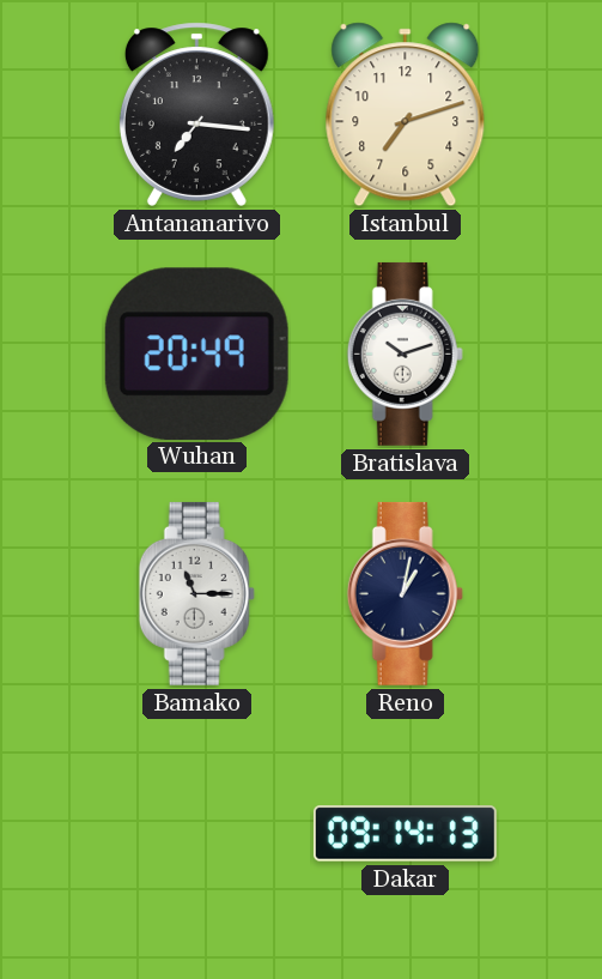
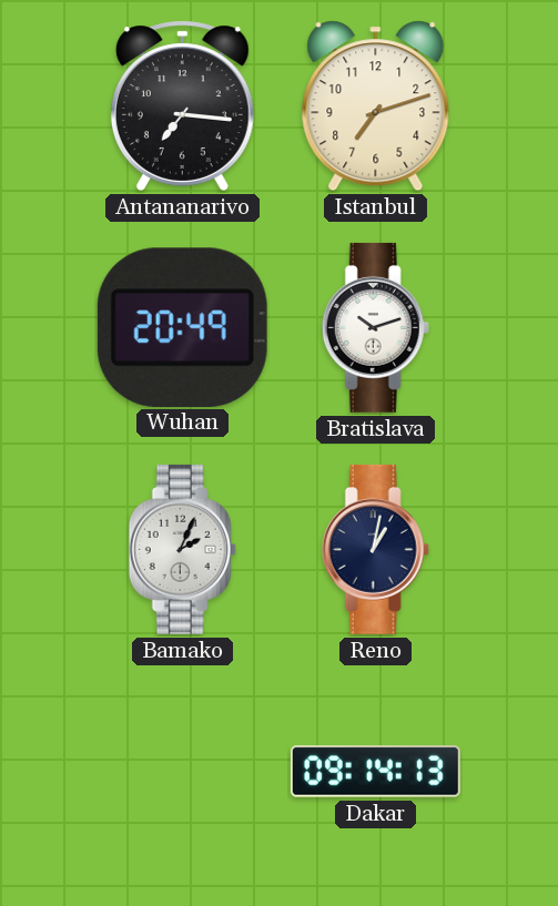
Bamako: 11:15 -> 2:04
